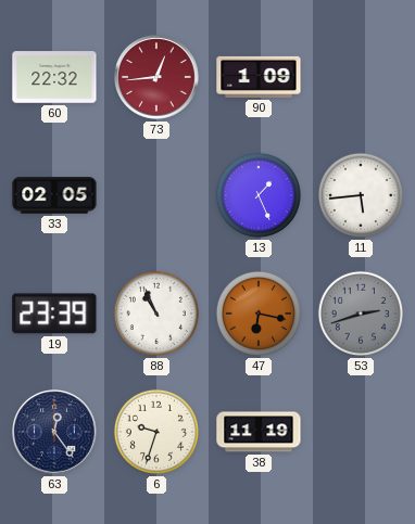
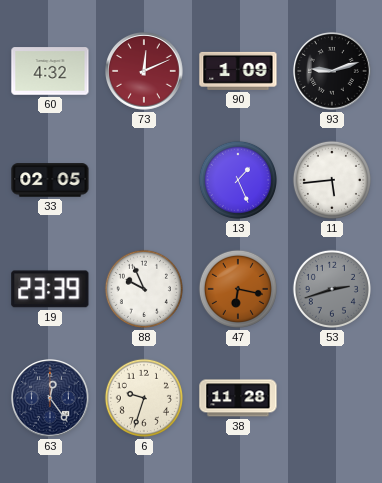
60: 22:32 -> 4:32
73: 12:44 -> 12:11
93: none -> 9:12
88: 10:56 -> 9:56
38: 11:19 -> 11:28
